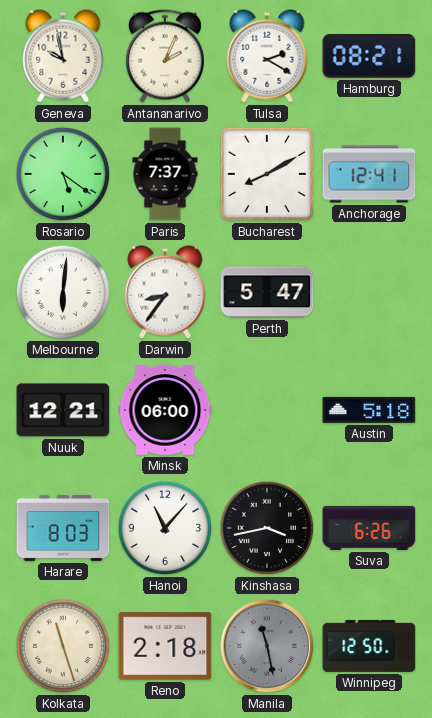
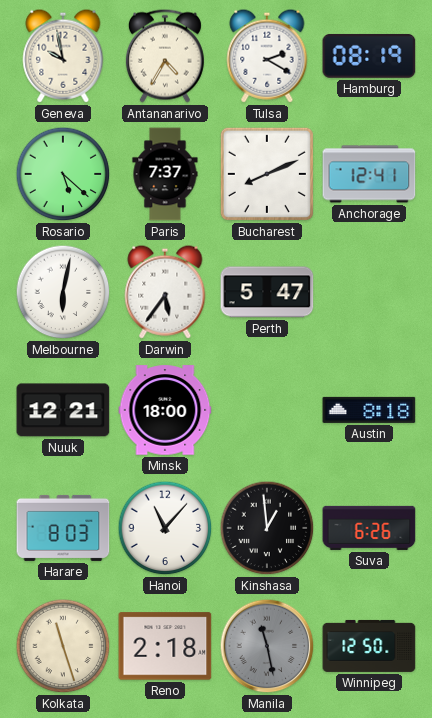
Antananarivo: 2:04 -> 4:35
Hamburg: 08:21 -> 08:19
Rosario: 5:21 -> 5:22
Bucharest: 8:10 -> 8:11
Melbourne: 6:01 -> 6:02
Darwin: 8:36 -> 5:36
Minsk: 06:00 -> 18:00
Austin: 5:18 -> 8:18
Kinshasa: 3:43 -> 12:59
